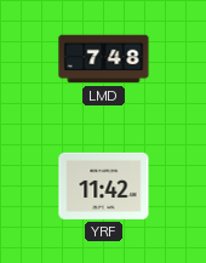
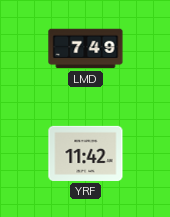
LMD: 7:48 -> 7:49
